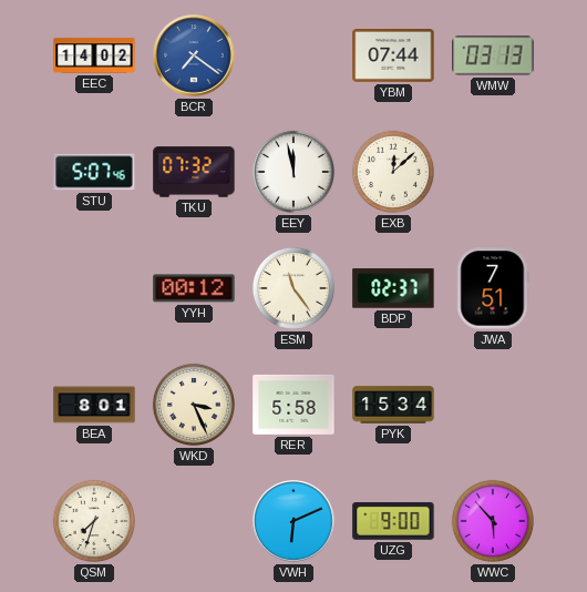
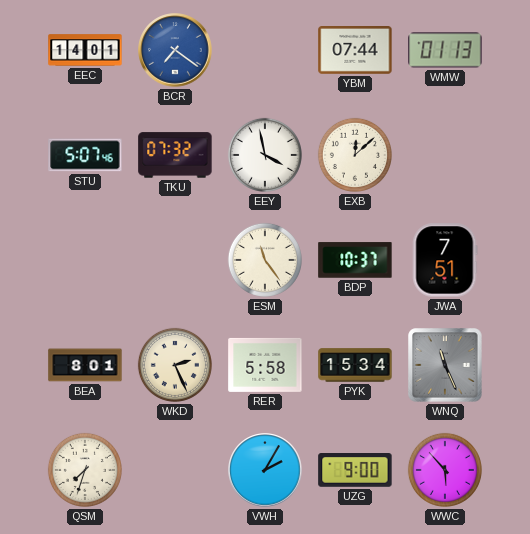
EEC: 14:02 -> 14:01
WMW: 03:13 -> 01:13
EEY: 11:58 -> 3:58
YYH: 00:12 -> none
BDP: 02:37 -> 10:37
WKD: 3:26 -> 2:26
WNQ: none -> 11:26
VWH: 6:11 -> 2:05
